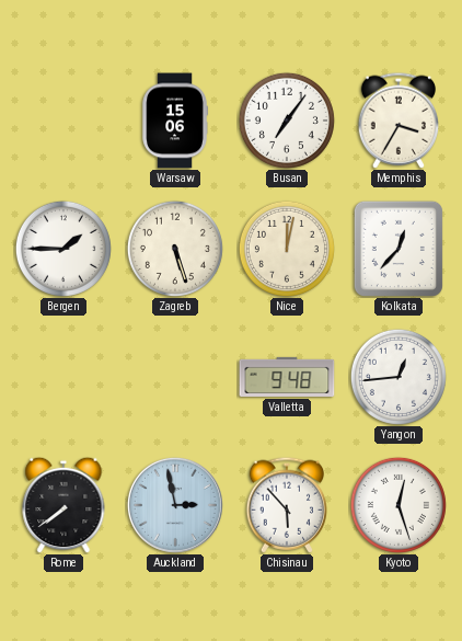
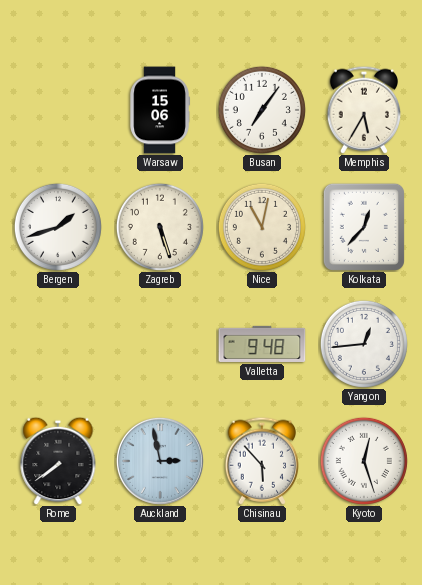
Memphis: 3:35 -> 5:35
Bergen: 1:45 -> 1:42
Nice: 12:02 -> 11:02
